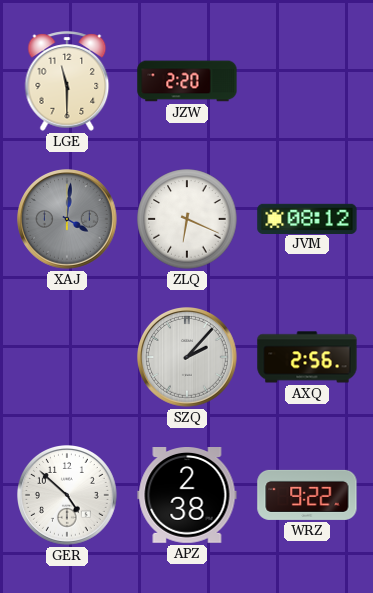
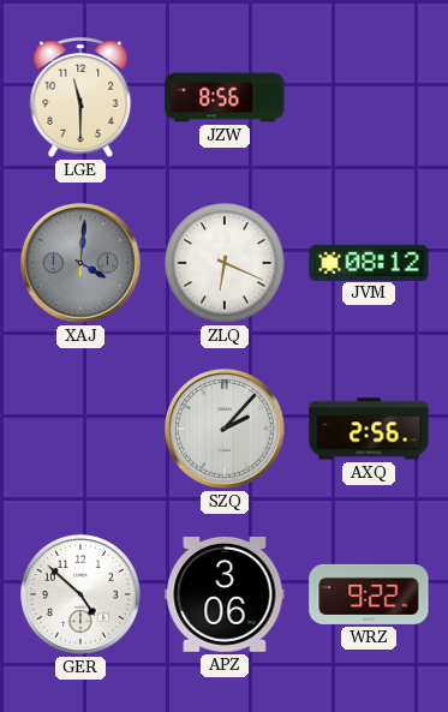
JZW: 2:20 -> 8:56
APZ: 2:38 -> 3:06
